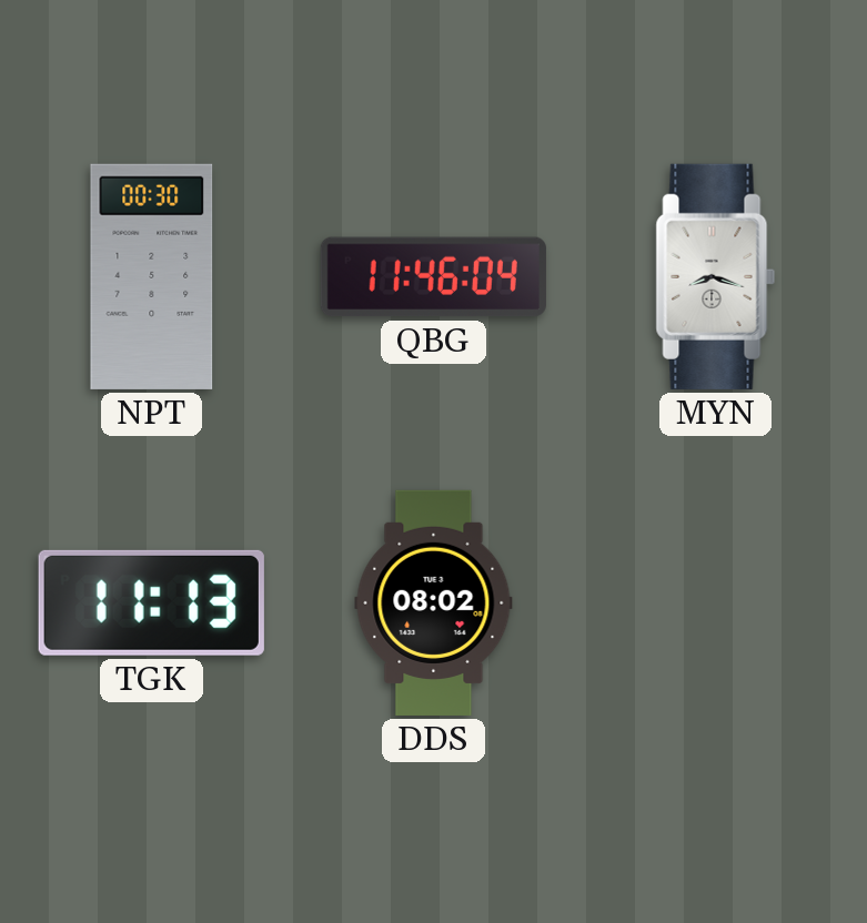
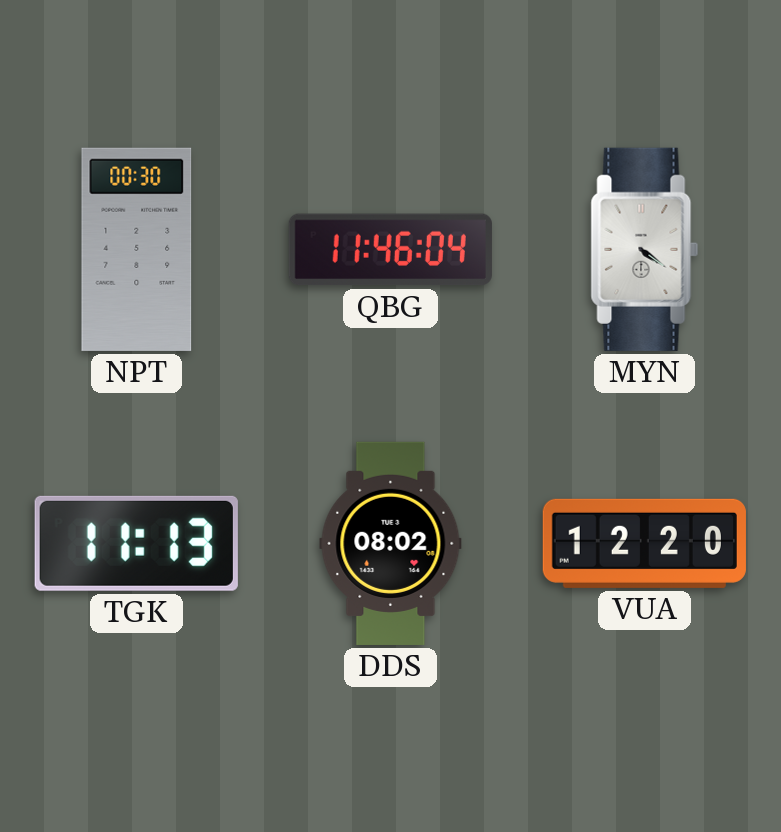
MYN: 8:18 -> 4:21
VUA: none -> 12:20
